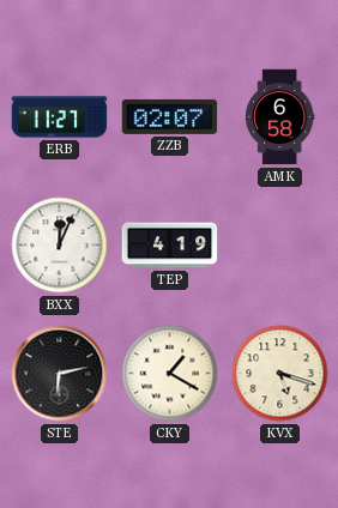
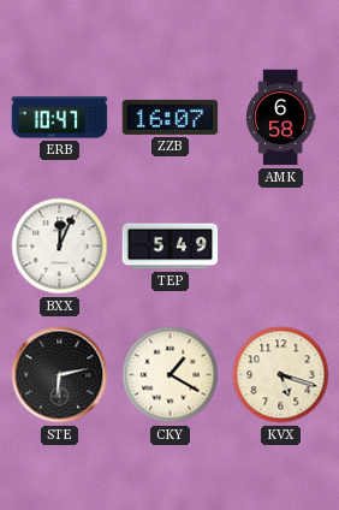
ERB: 11:27 -> 10:47
ZZB: 02:07 -> 16:07
TEP: 4:19 -> 5:49
